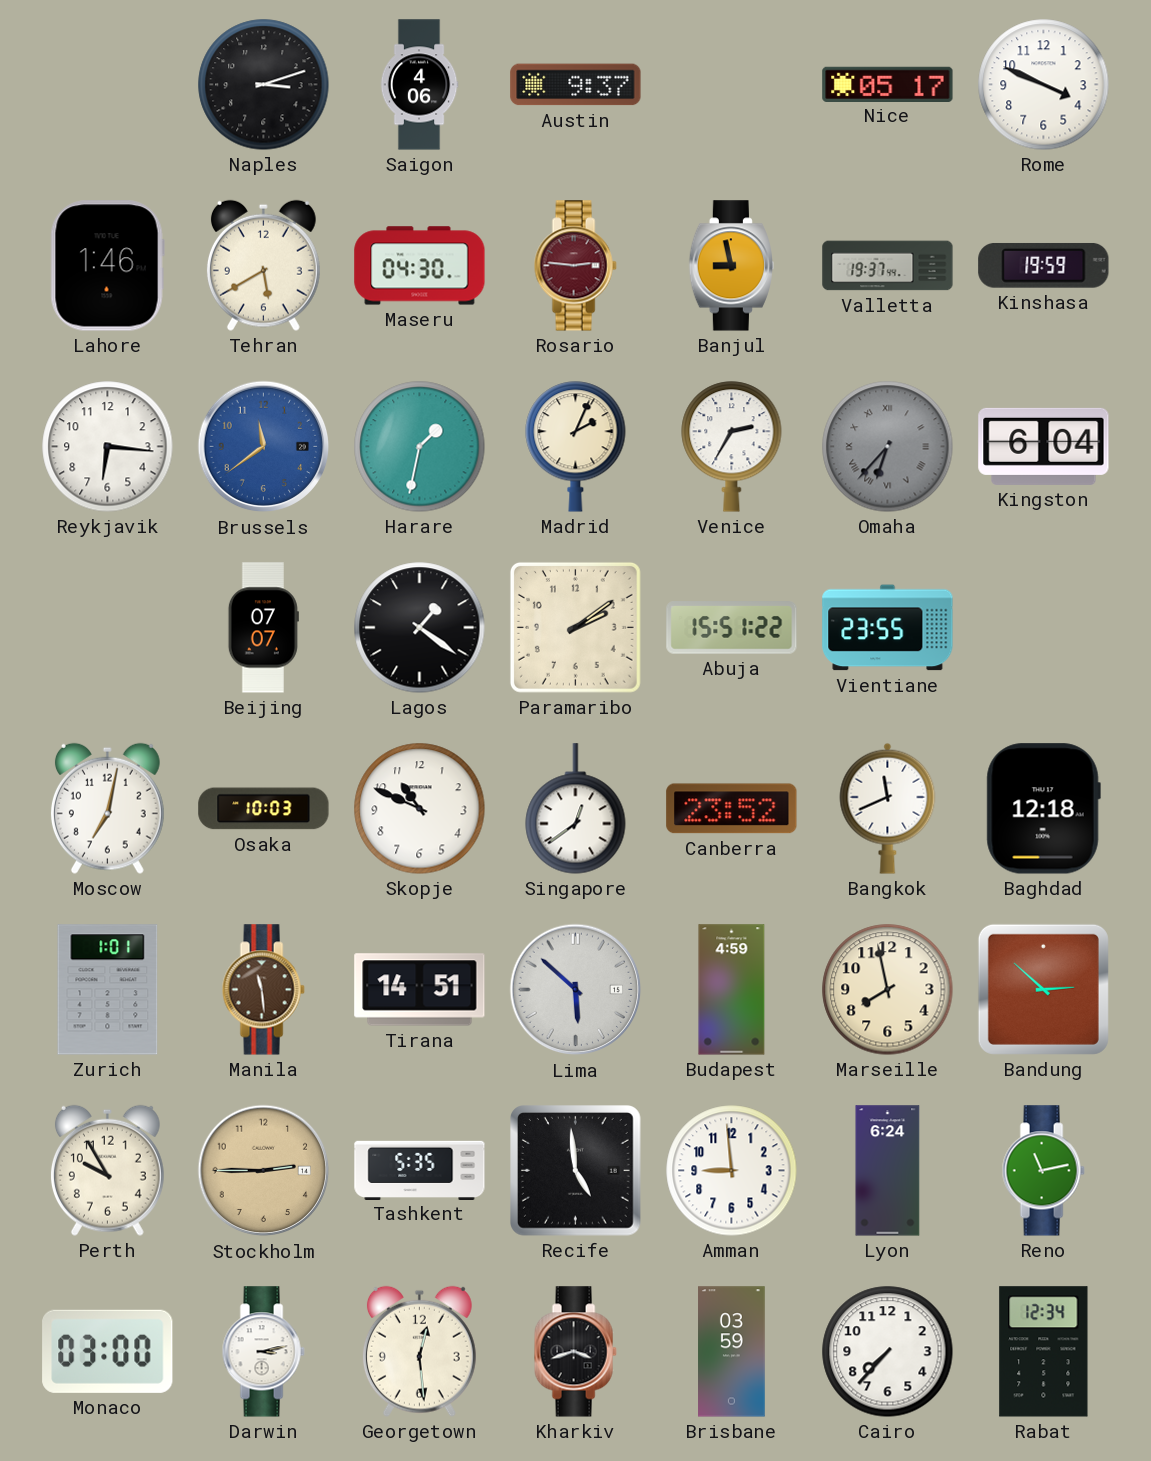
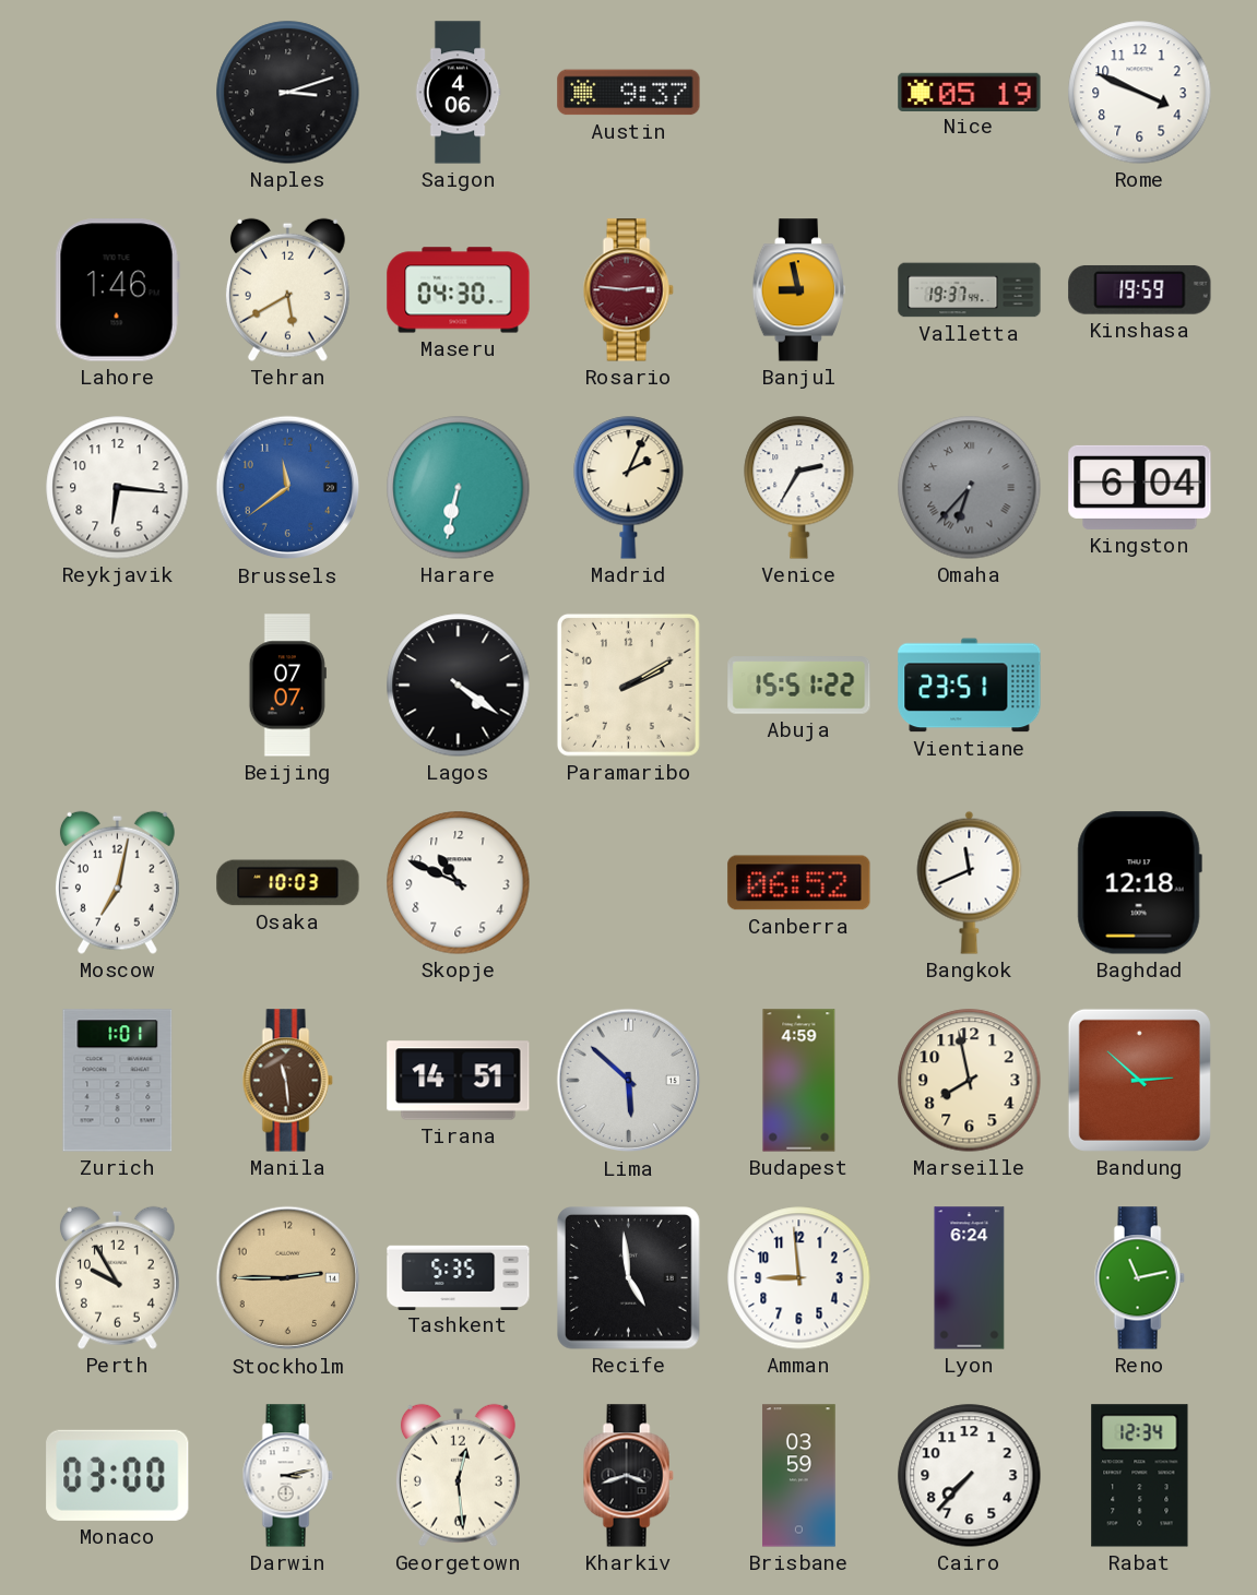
Nice: 05:17 -> 05:19
Harare: 1:32 -> 6:32
Lagos: 1:21 -> 4:21
Paramaribo: 2:09 -> 2:10
Vientiane: 23:55 -> 23:51
Singapore: 12:39 -> none
Canberra: 23:52 -> 06:52
